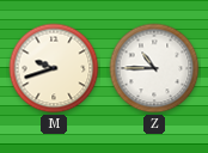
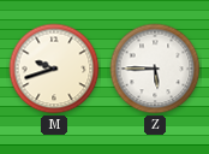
Z: 10:45 -> 5:45
